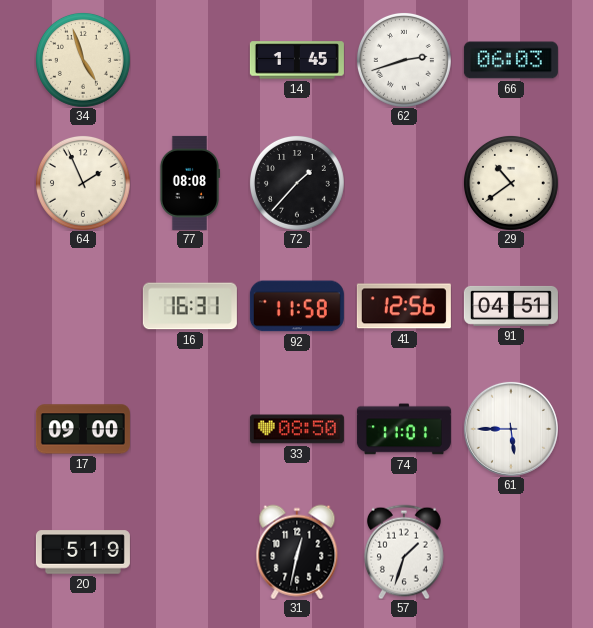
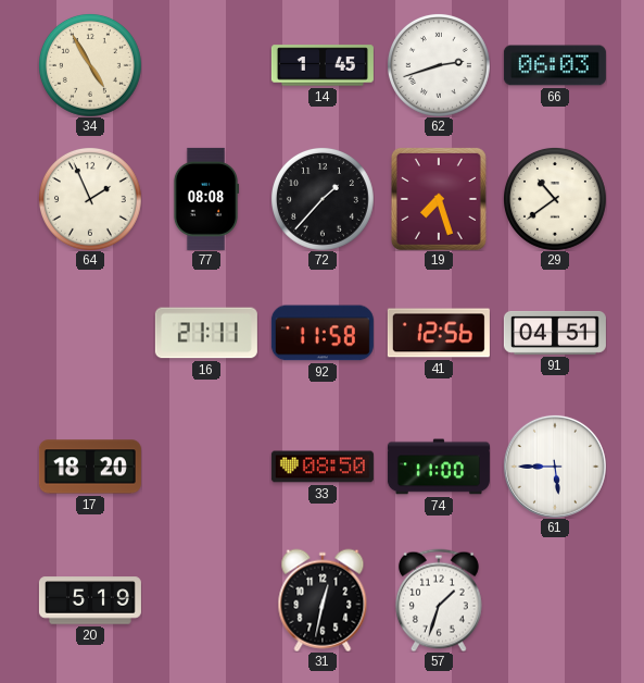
34: 4:57 -> 4:55
19: none -> 7:27
16: 16:31 -> 21:11
17: 09:00 -> 18:20
74: 11:01 -> 11:00
